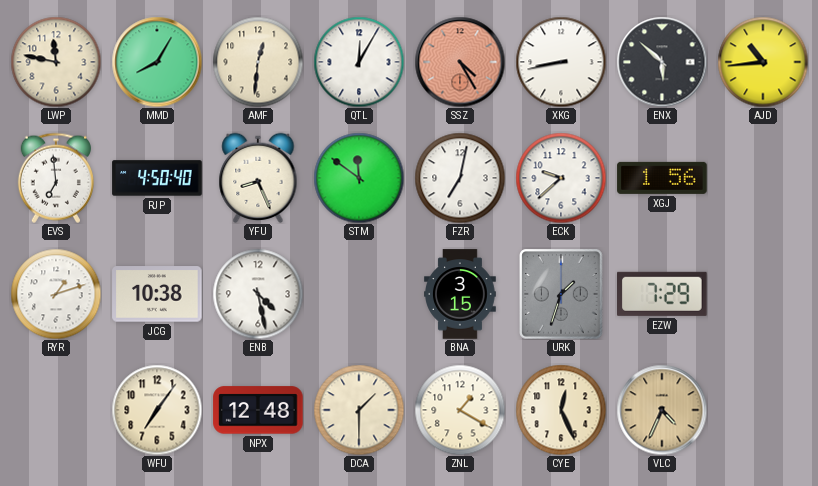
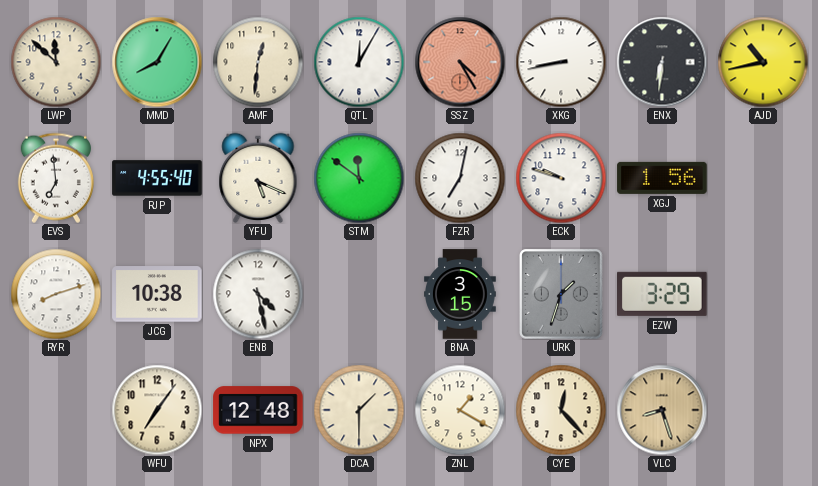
LWP: 11:47 -> 11:52
ENX: 5:52 -> 6:31
AJD: 10:44 -> 10:43
RJP: 4:50 -> 4:55
YFU: 8:26 -> 5:19
ECK: 9:38 -> 9:48
RYR: 1:12 -> 8:12
EZW: 7:29 -> 3:29
CYE: 12:26 -> 12:23
VLC: 4:34 -> 8:27
